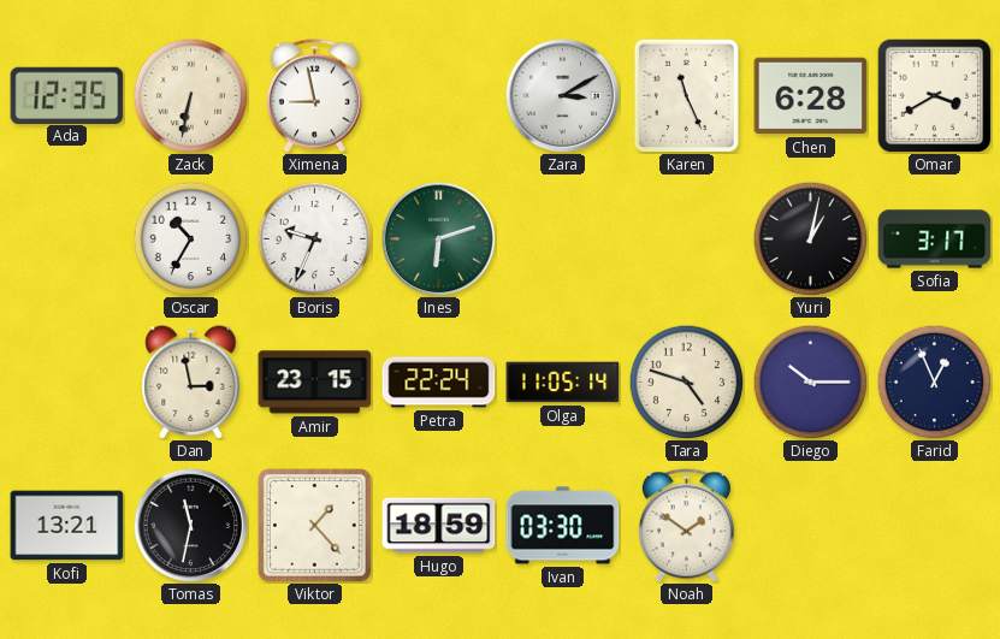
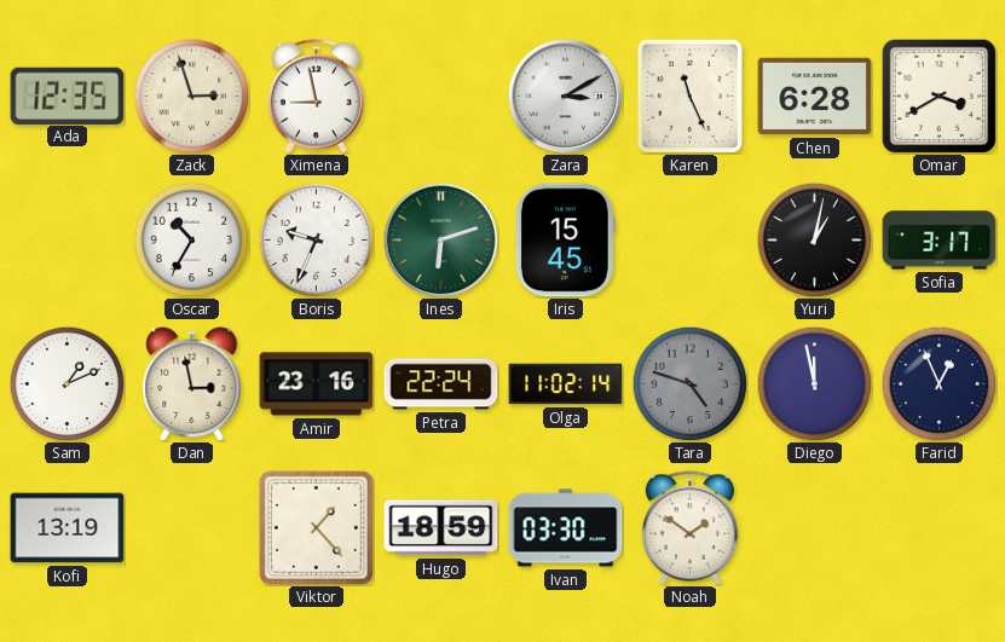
Zack: 6:32 -> 2:57
Iris: none -> 15:45
Sam: none -> 1:11
Amir: 23:15 -> 23:16
Olga: 11:05 -> 11:02
Tara dial: cream -> grey
Diego: 10:15 -> 11:58
Kofi: 13:21 -> 13:19
Tomas: 11:32 -> none
